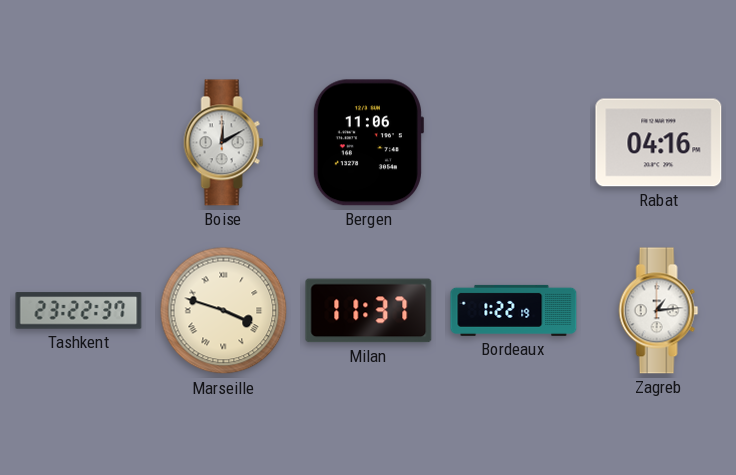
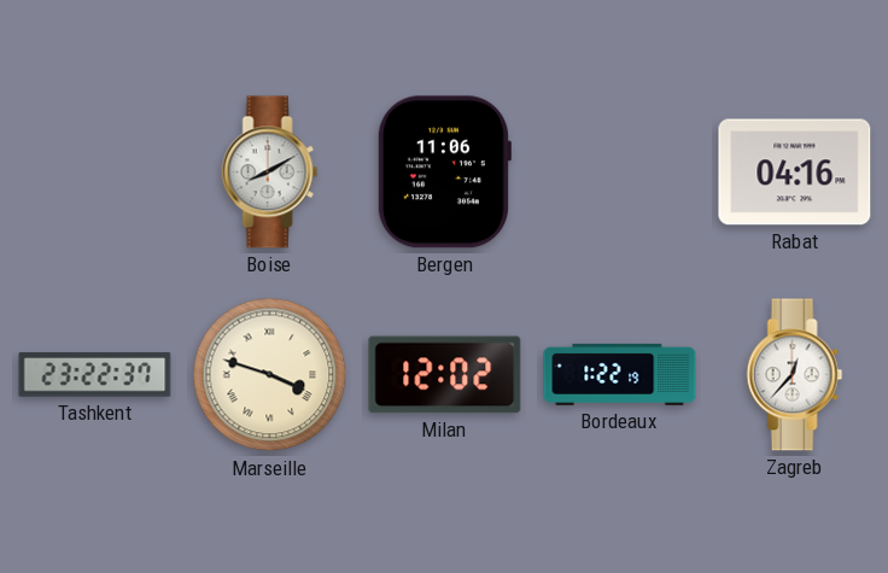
Boise: 12:10 -> 8:10
Milan: 11:37 -> 12:02
Zagreb: 1:14 -> 12:37
